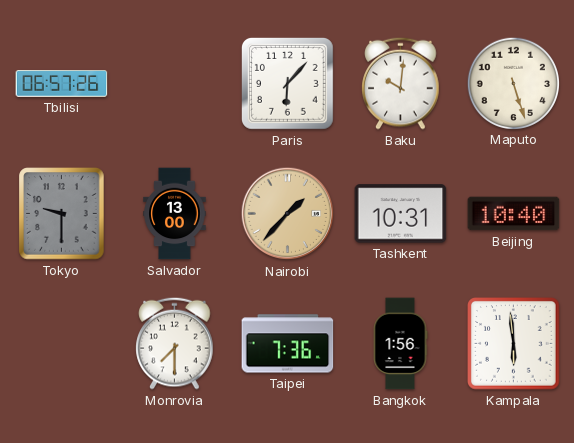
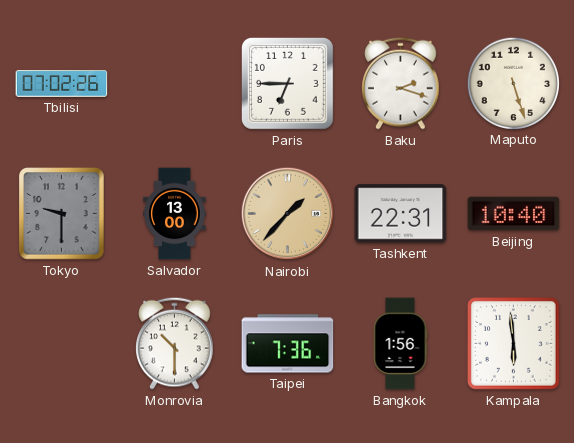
Tbilisi: 06:57 -> 07:02
Paris: 6:07 -> 6:45
Baku: 10:01 -> 2:18
Tashkent: 10:31 -> 22:31
Monrovia: 7:30 -> 10:30
